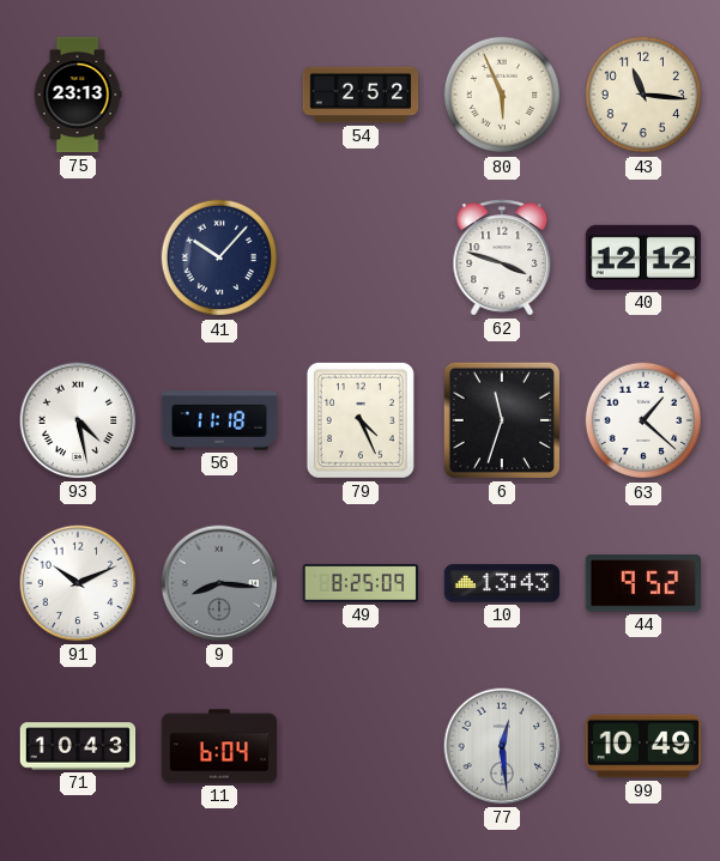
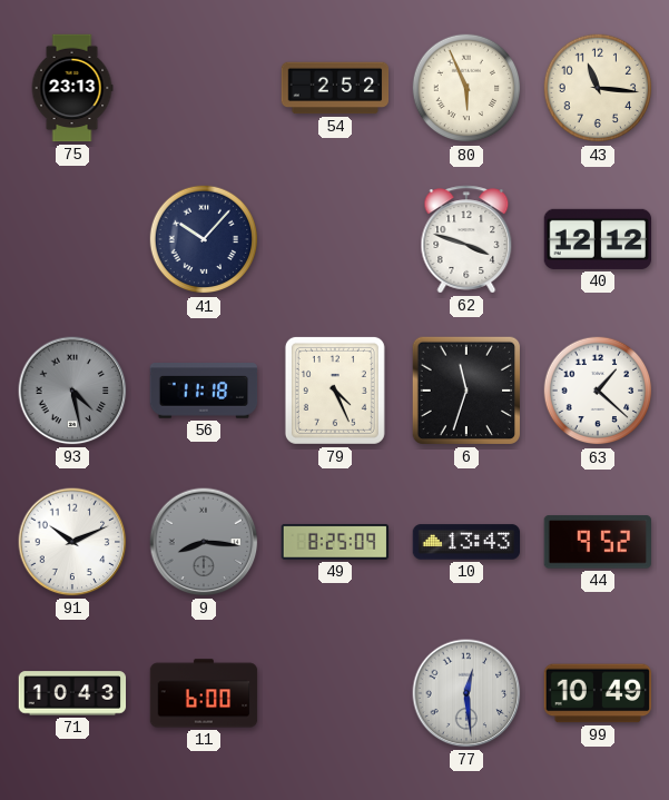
93 dial: white -> grey
11: 6:04 -> 6:00
